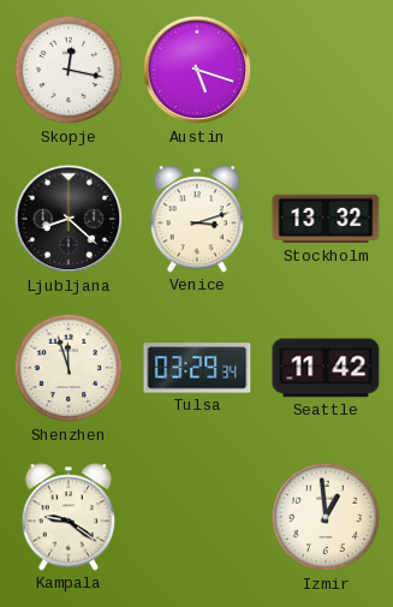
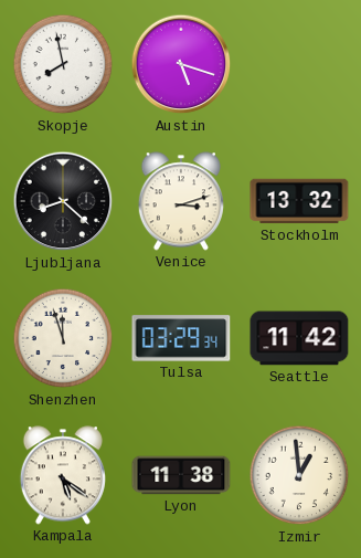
Skopje: 12:17 -> 7:58
Kampala: 9:21 -> 5:21
Lyon: none -> 11:38
